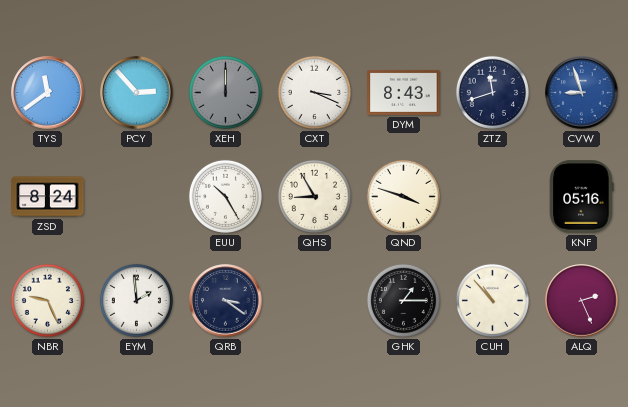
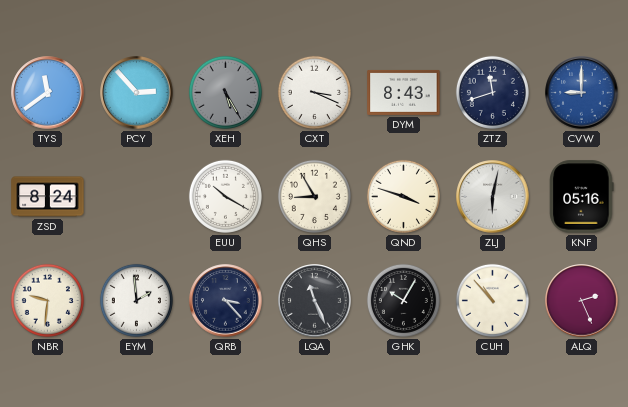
XEH: 12:00 -> 5:25
CVW: 8:57 -> 9:00
EUU: 10:25 -> 10:20
ZLJ: none -> 6:02
NBR: 9:26 -> 9:31
QRB: 3:21 -> 3:23
LQA: none -> 11:26
GHK: 1:15 -> 10:05
